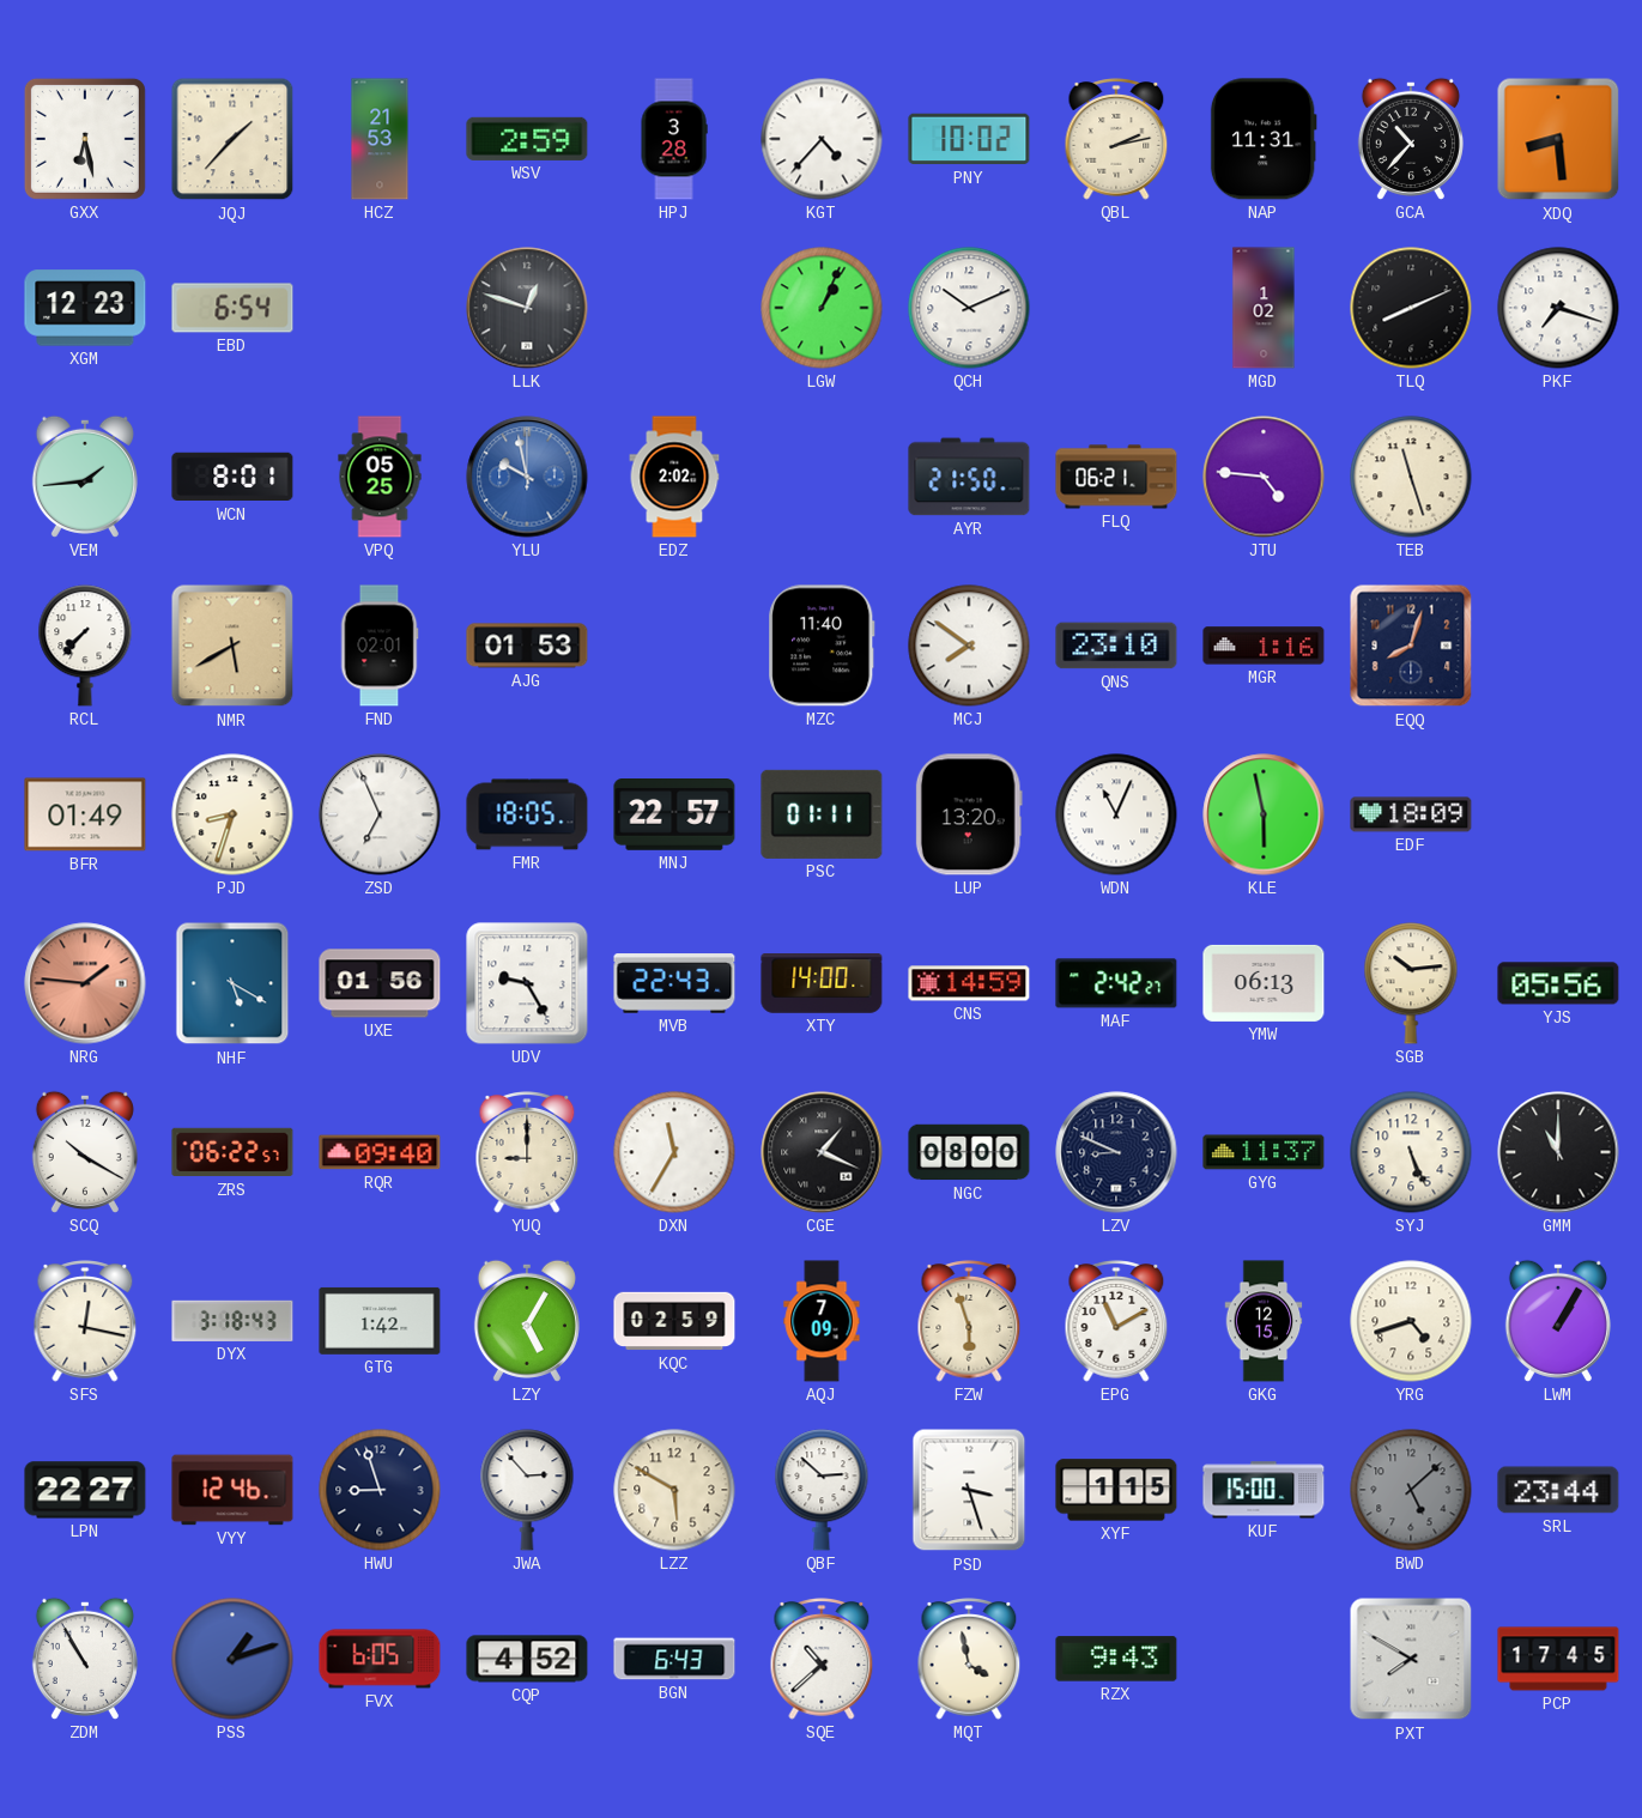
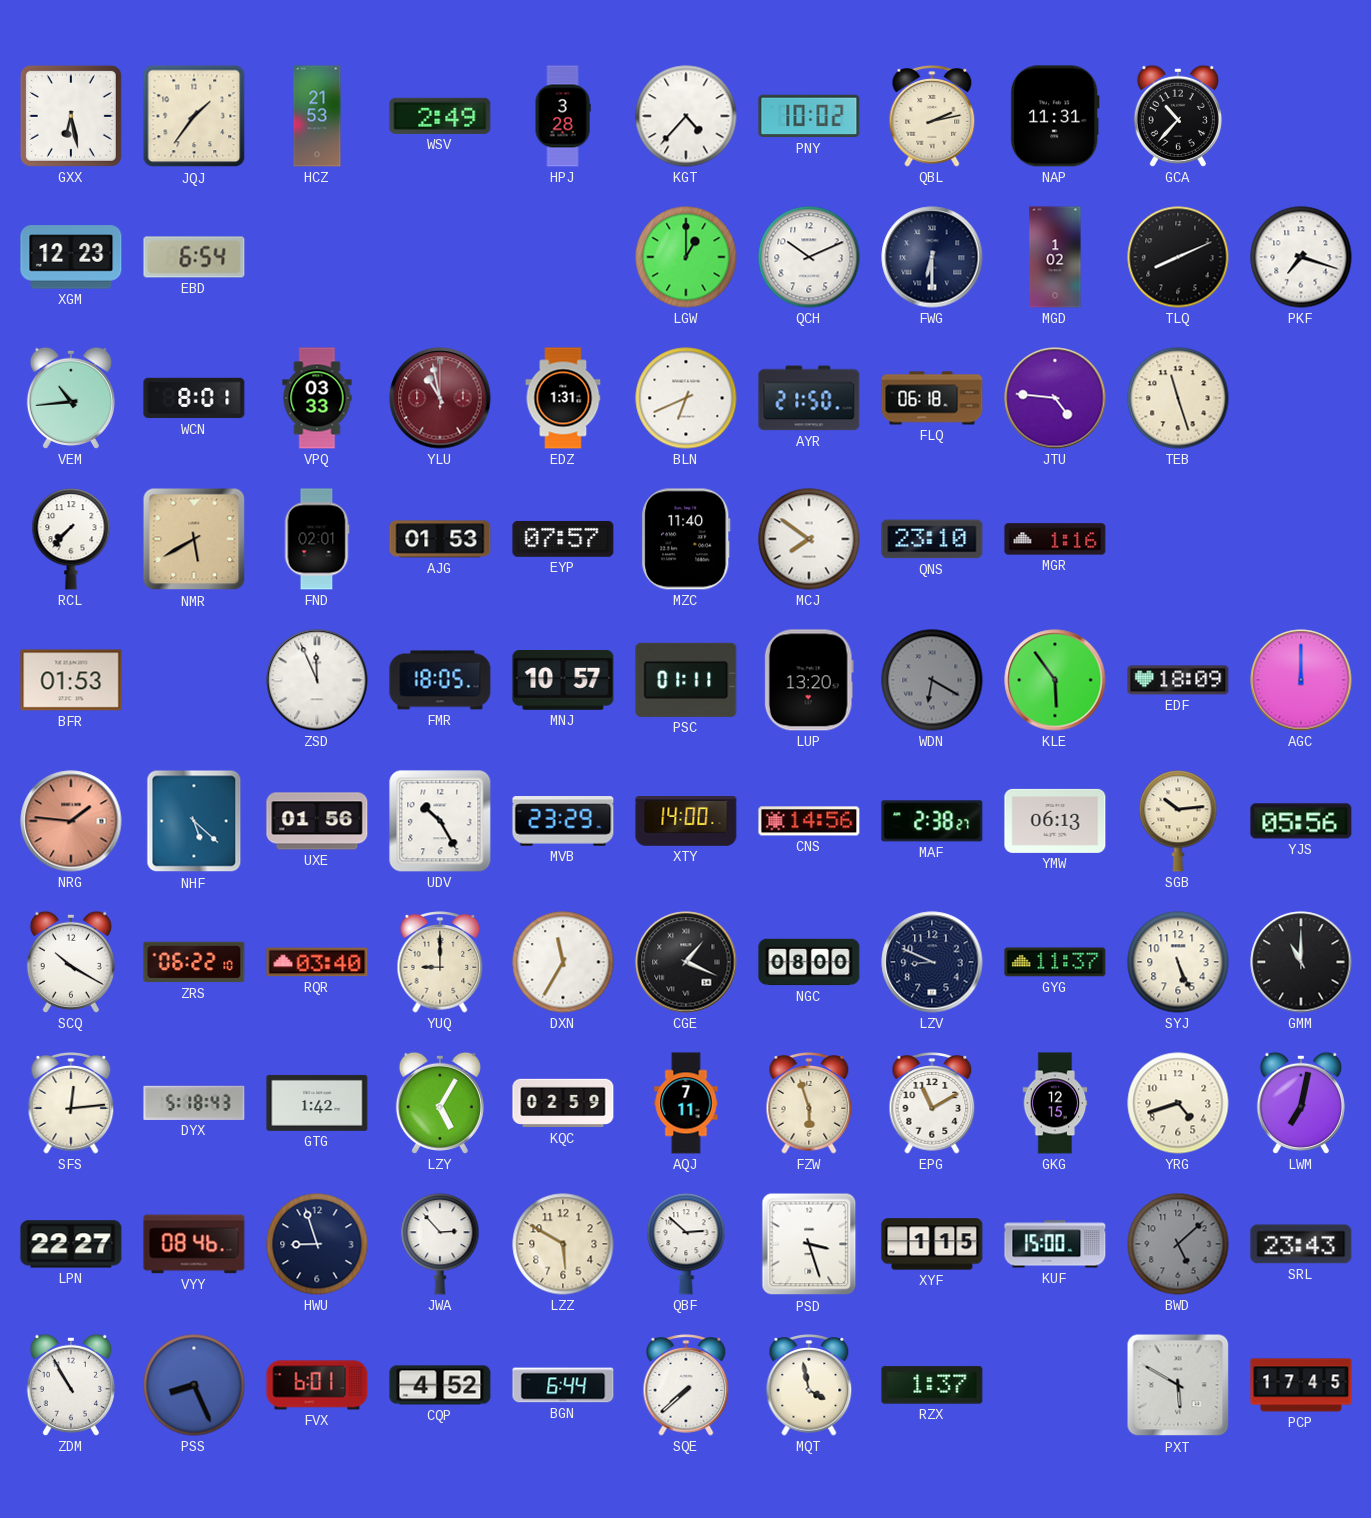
JQJ: 1:37 -> 1:36
WSV: 2:59 -> 2:49
XDQ: 8:29 -> none
LLK: 12:48 -> none
LGW: 1:04 -> 1:00
FWG: none -> 6:30
VEM: 1:44 -> 10:44
VPQ: 05:25 -> 03:33
YLU: 9:58 -> 10:58
YLU dial: blue -> burgundy
EDZ: 2:02 -> 1:31
BLN: none -> 6:41
FLQ: 06:21 -> 06:18
EYP: none -> 07:57
EQQ: 8:03 -> none
BFR: 01:49 -> 01:53
PJD: 8:33 -> none
ZSD: 6:56 -> 11:56
MNJ: 22:57 -> 10:57
WDN: 11:04 -> 6:20
WDN dial: white -> grey
KLE: 5:58 -> 5:54
AGC: none -> 12:00
NHF: 5:20 -> 5:22
UDV: 9:25 -> 10:25
MVB: 22:43 -> 23:29
CNS: 14:59 -> 14:56
MAF: 2:42 -> 2:38
ZRS: 06:22:57 -> 06:22:10
RQR: 09:40 -> 03:40
SFS: 12:17 -> 12:14
DYX: 3:18 -> 5:18
AQJ: 7:09 -> 7:11
LWM: 1:05 -> 7:02
VYY: 12:46 -> 08:46
SRL: 23:44 -> 23:43
PSS: 1:12 -> 8:26
FVX: 6:05 -> 6:01
BGN: 6:43 -> 6:44
SQE: 10:38 -> 7:38
RZX: 9:43 -> 1:37
PXT: 7:50 -> 5:50
